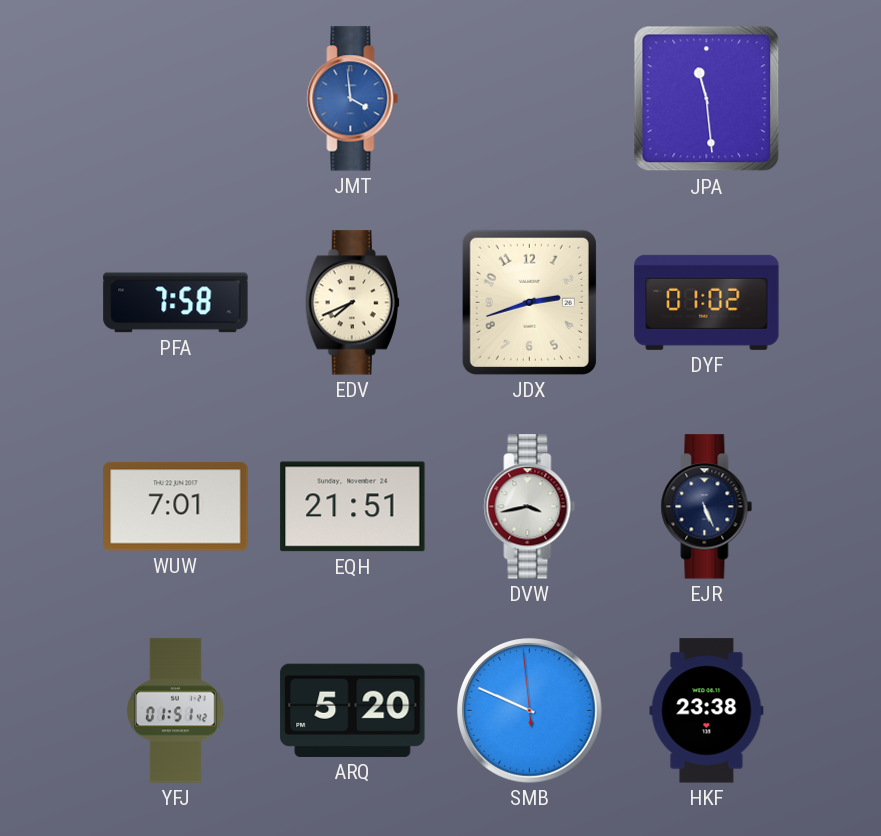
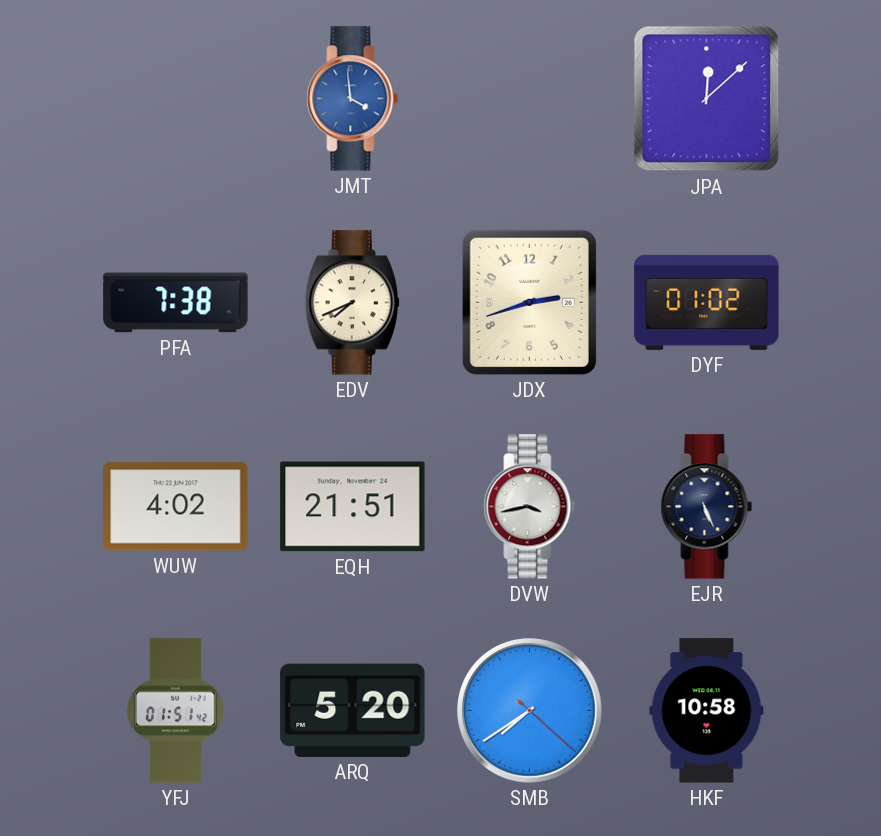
JPA: 11:29 -> 12:08
PFA: 7:58 -> 7:38
WUW: 7:01 -> 4:02
SMB: 9:48 -> 7:39
HKF: 23:38 -> 10:58
